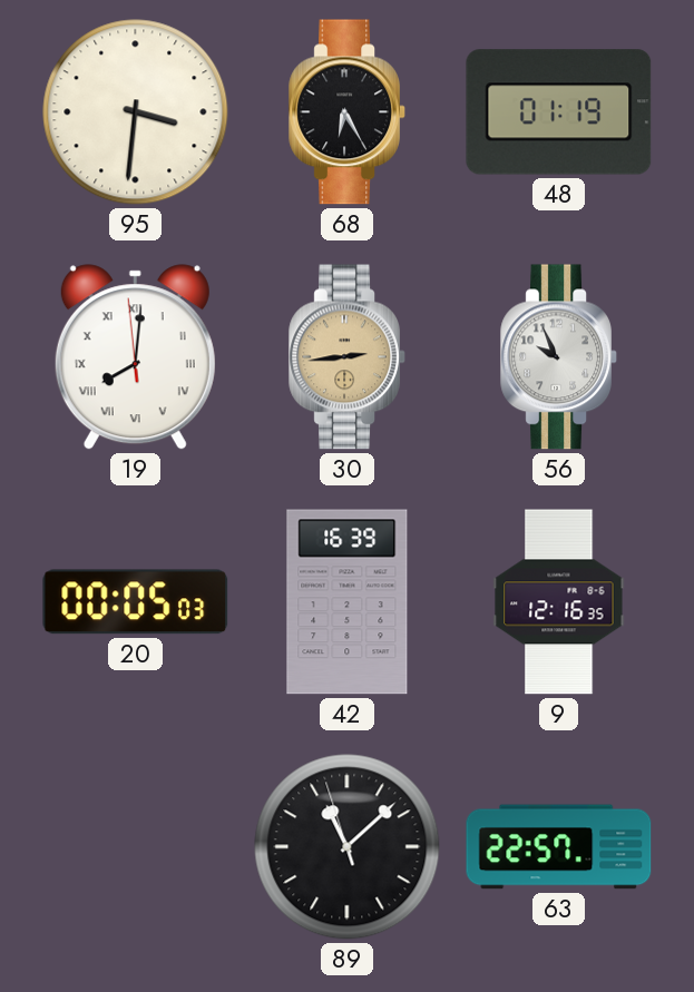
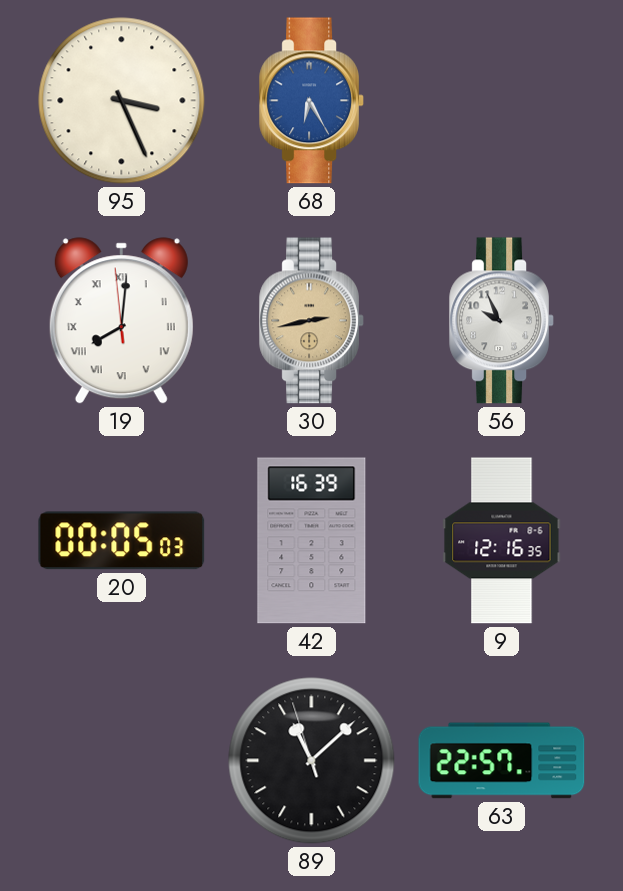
95: 3:31 -> 3:26
68 dial: black -> blue
48: 01:19 -> none
30: 2:44 -> 2:43
